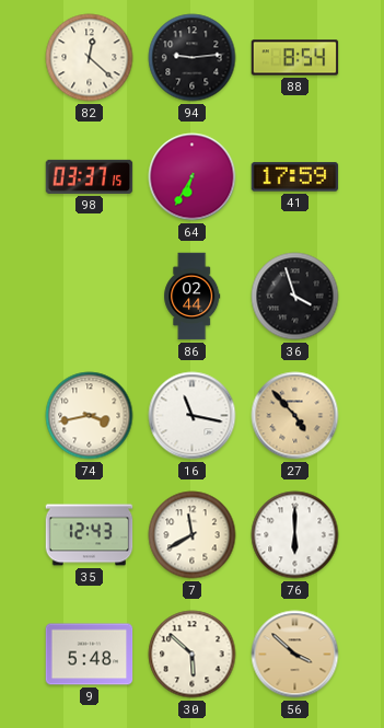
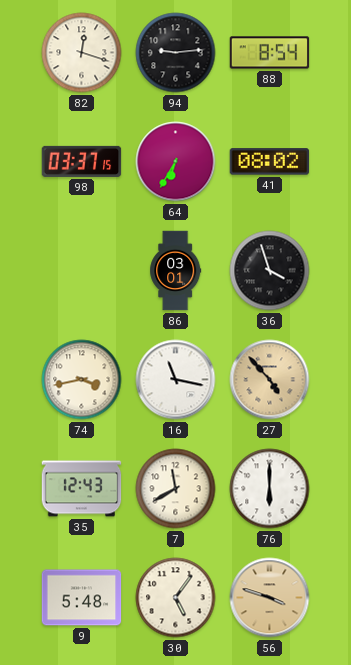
82: 12:22 -> 12:18
41: 17:59 -> 08:02
86: 02:44 -> 03:01
30: 5:52 -> 5:06
56: 3:52 -> 3:48
